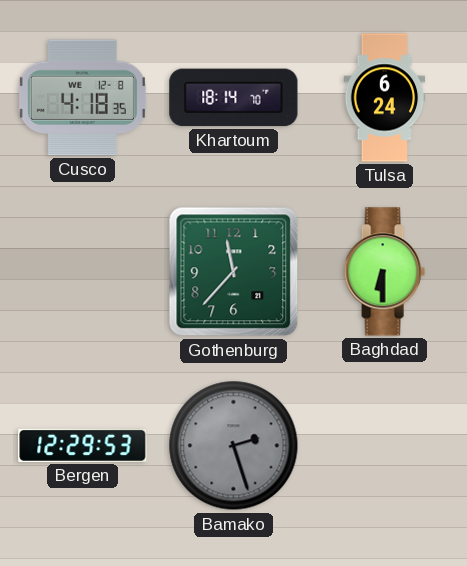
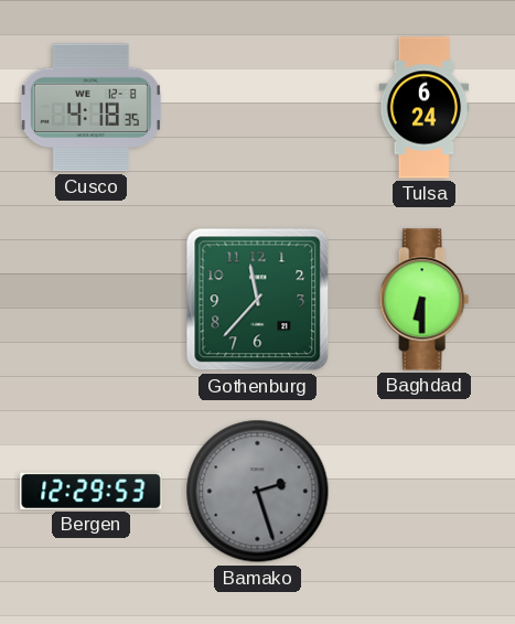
Khartoum: 18:14 -> none
